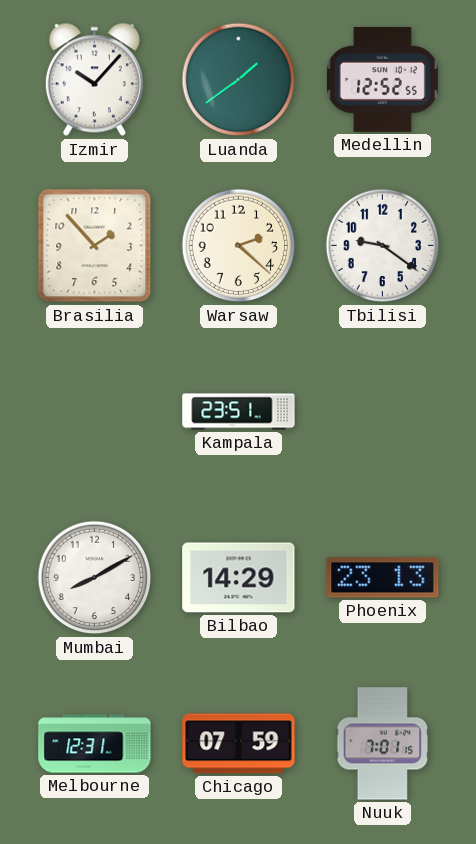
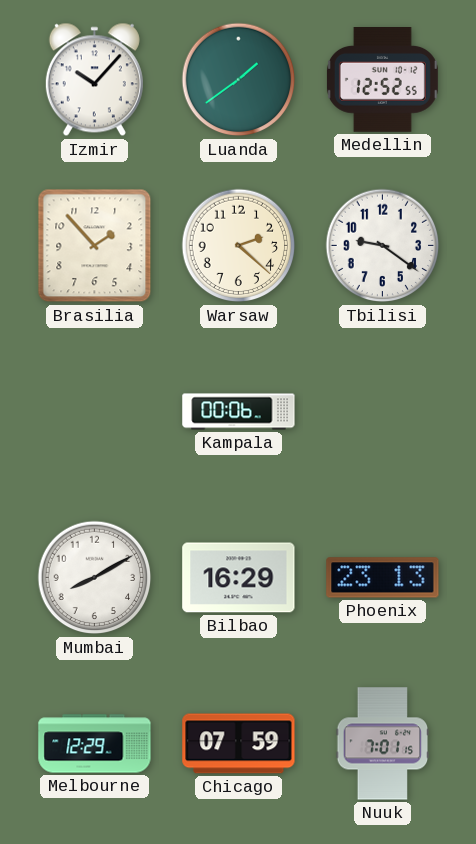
Kampala: 23:51 -> 00:06
Bilbao: 14:29 -> 16:29
Melbourne: 12:31 -> 12:29
